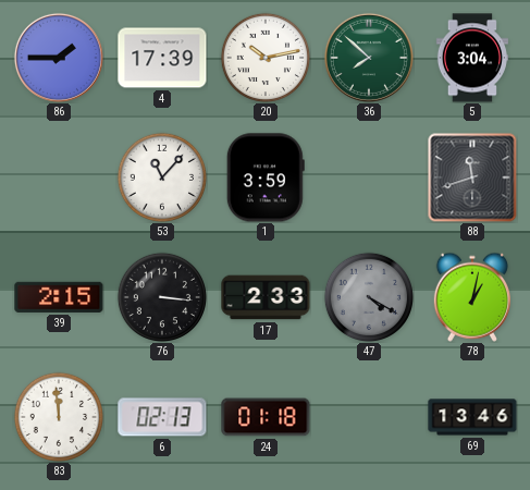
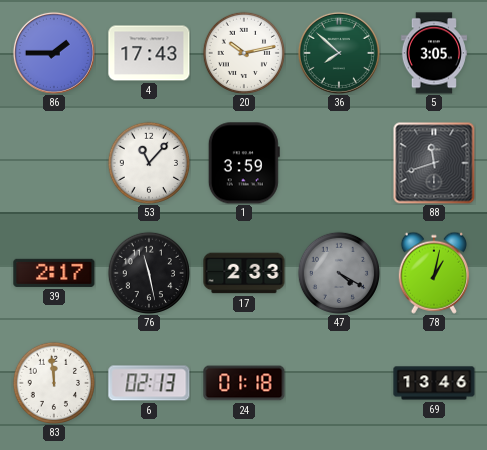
4: 17:39 -> 17:43
5: 3:04 -> 3:05
39: 2:15 -> 2:17
76: 3:16 -> 11:28
